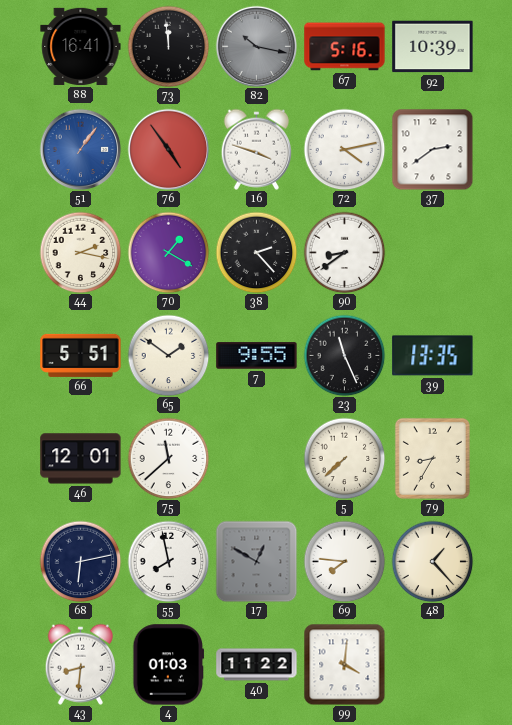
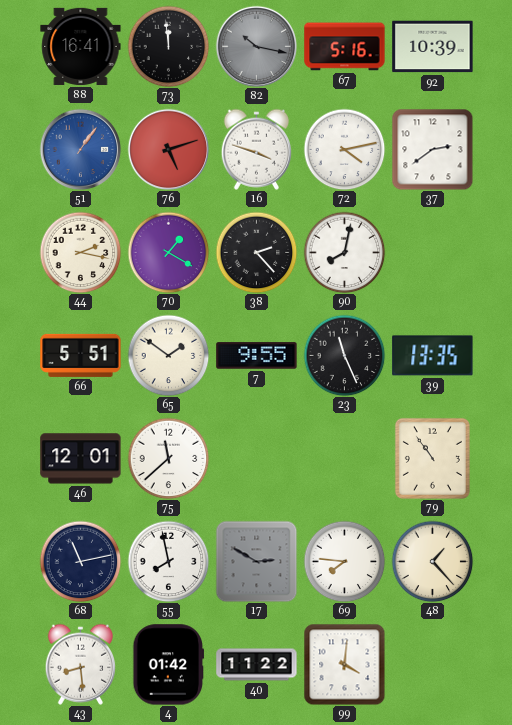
76: 4:54 -> 5:12
90: 8:39 -> 8:02
5: 7:38 -> none
79: 8:35 -> 10:54
68: 6:13 -> 11:13
17: 12:50 -> 2:50
43: 8:31 -> 8:29
4: 01:03 -> 01:42
